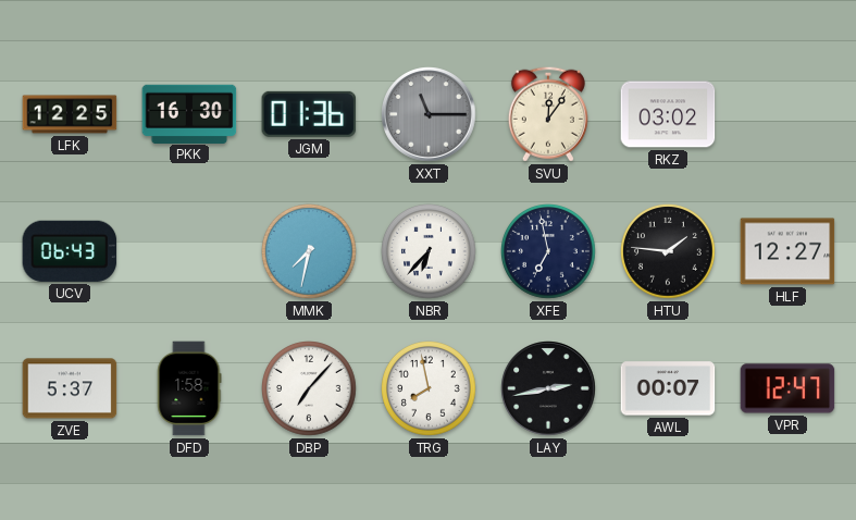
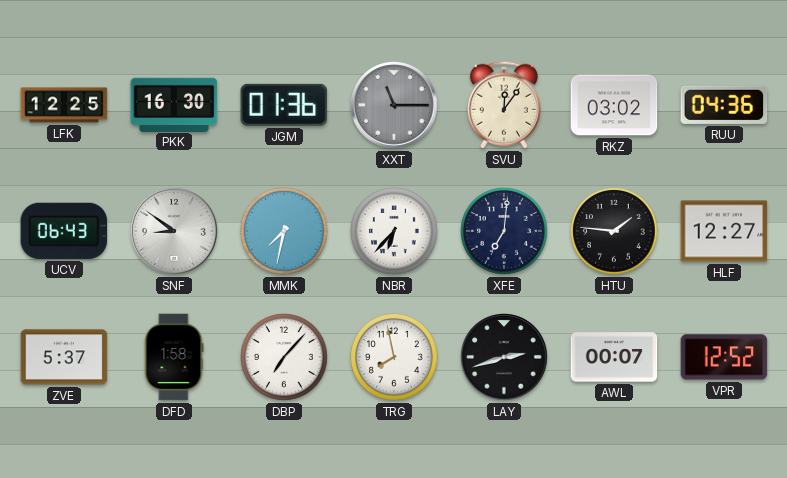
RUU: none -> 04:36
SNF: none -> 8:51
XFE: 6:58 -> 7:01
LAY: 2:43 -> 2:42
VPR: 12:47 -> 12:52
